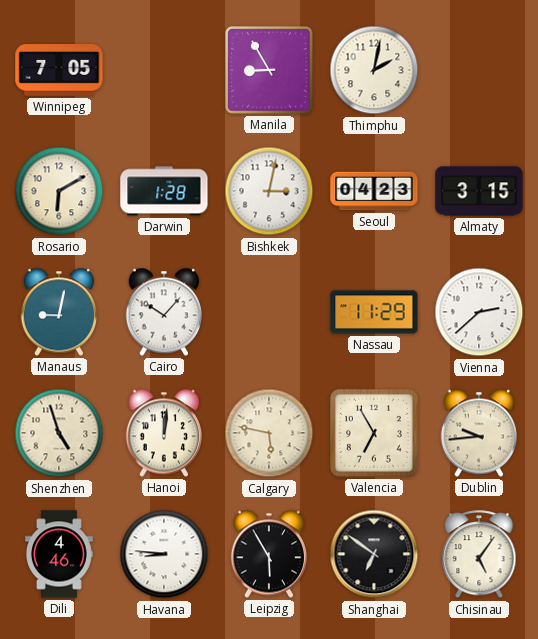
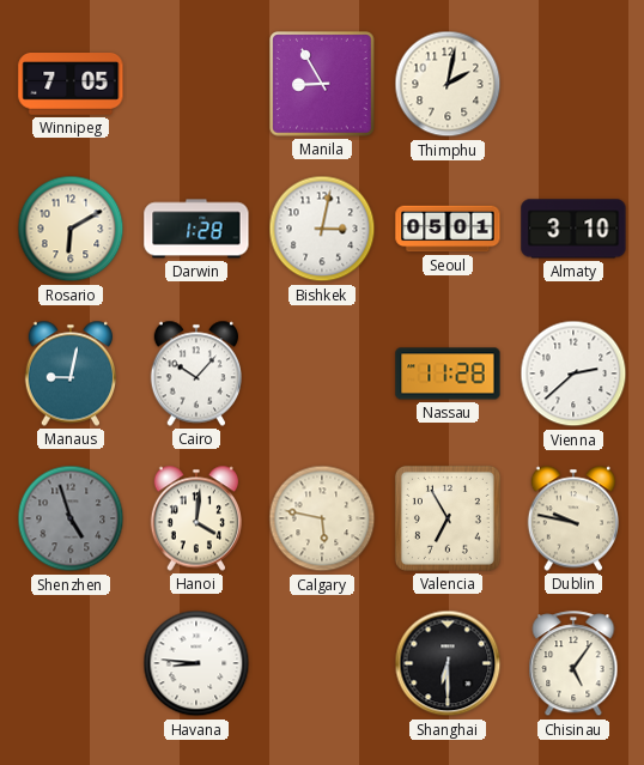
Seoul: 04:23 -> 05:01
Almaty: 3:15 -> 3:10
Nassau: 11:29 -> 11:28
Shenzhen dial: cream -> grey
Hanoi: 12:01 -> 4:01
Dublin: 9:44 -> 9:47
Dili: 4:46 -> none
Leipzig: 5:55 -> none
Shanghai: 6:51 -> 6:30
